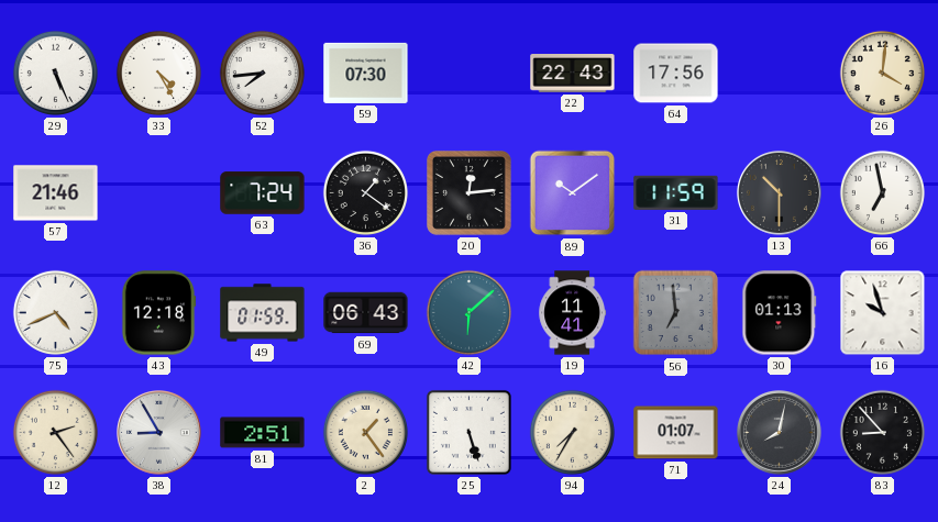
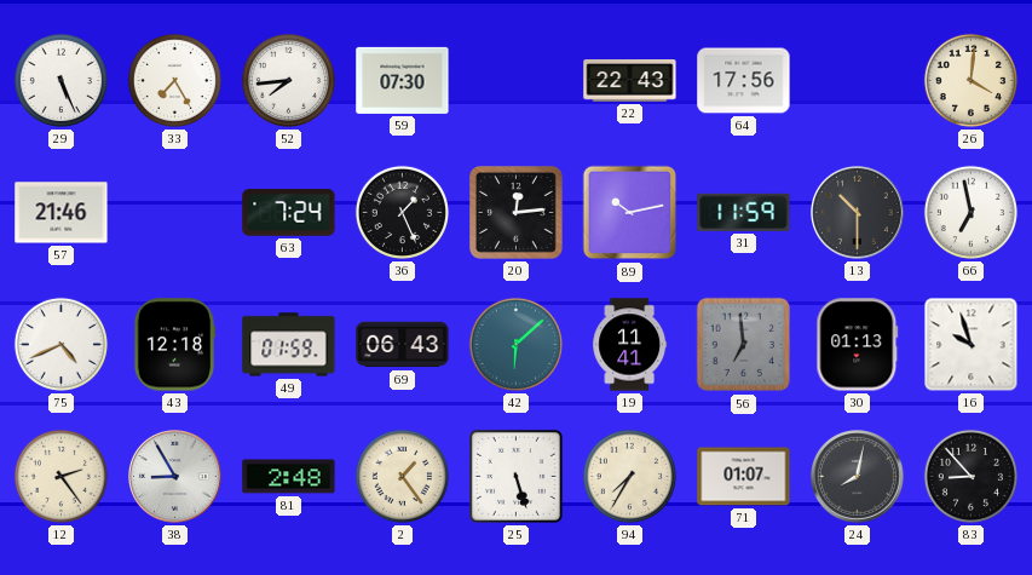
33: 4:25 -> 7:25
36: 1:21 -> 1:26
89: 10:09 -> 10:13
81: 2:51 -> 2:48
